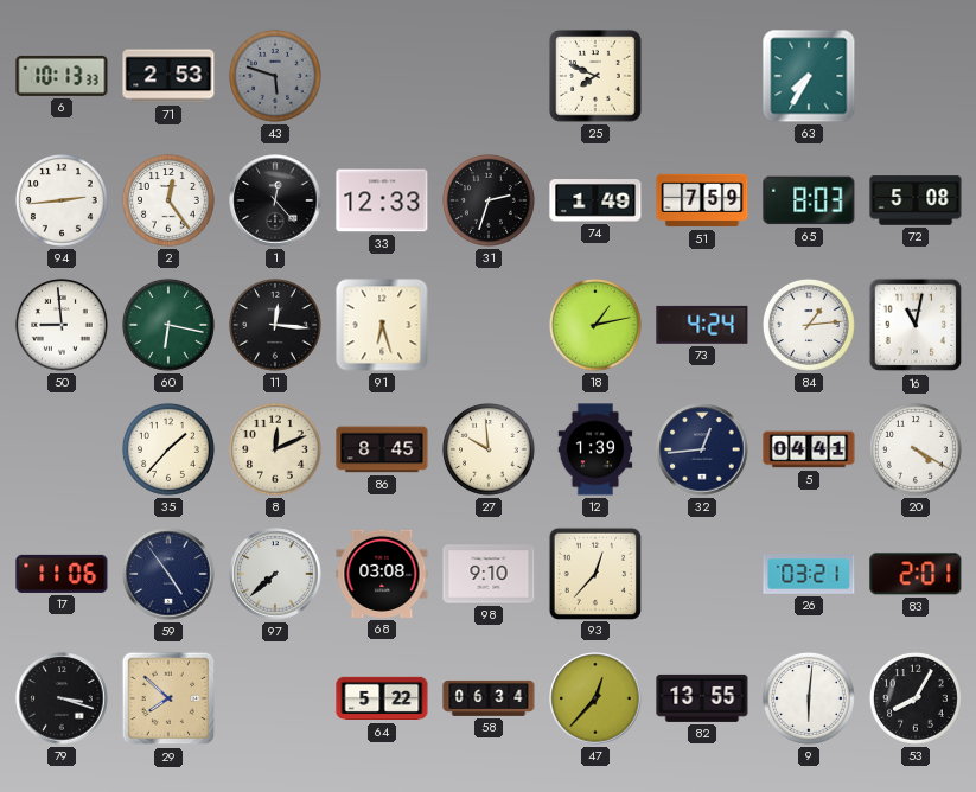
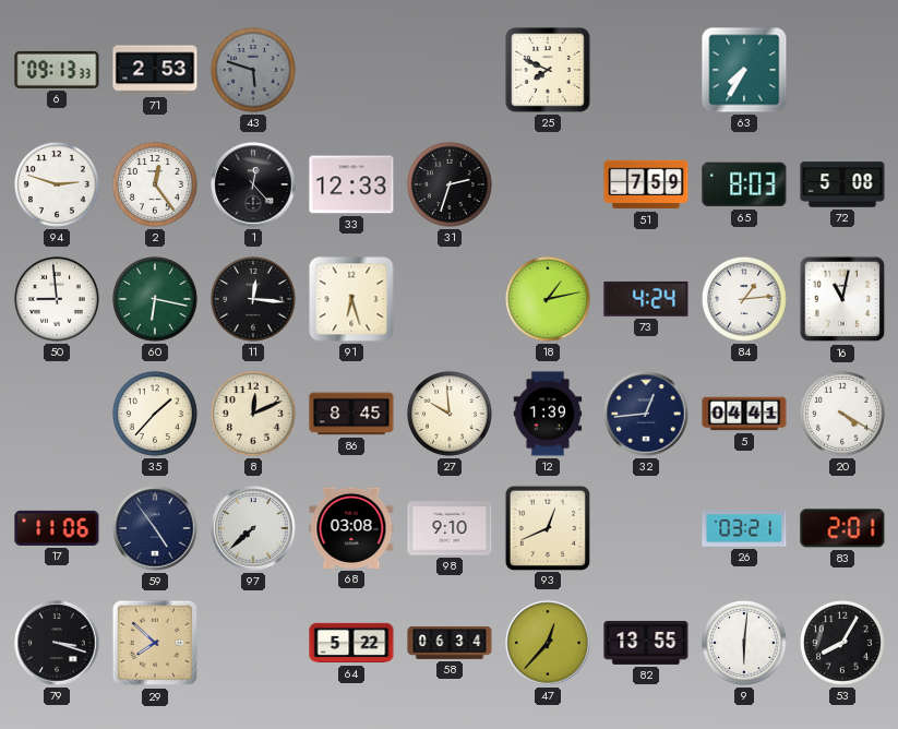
6: 10:13 -> 09:13
94: 2:44 -> 2:48
74: 1:49 -> none
93: 12:37 -> 12:41
